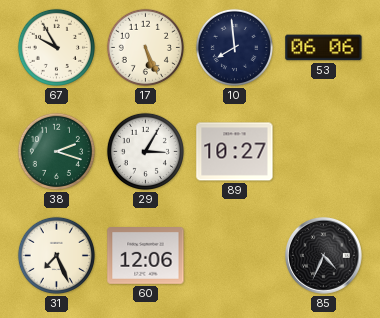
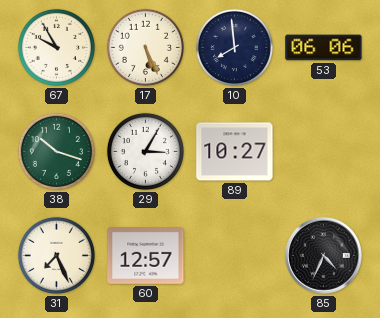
38: 2:18 -> 10:18
60: 12:06 -> 12:57
